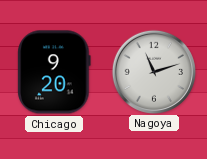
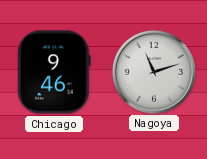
Chicago: 9:20 -> 9:46
